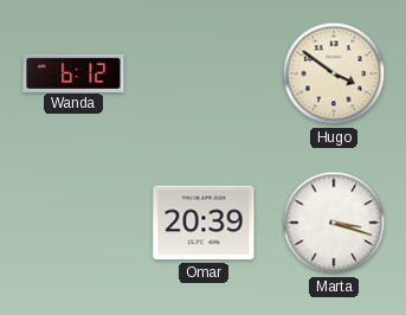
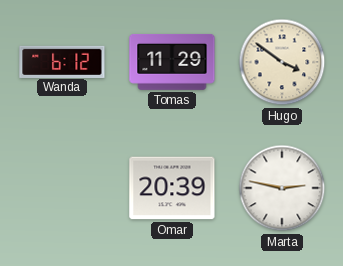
Tomas: none -> 11:29
Marta: 3:18 -> 2:47
